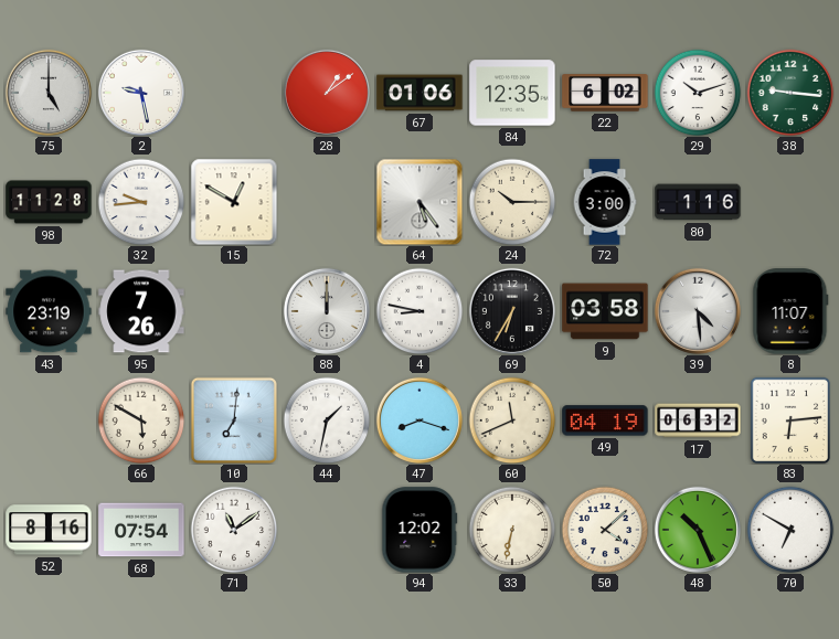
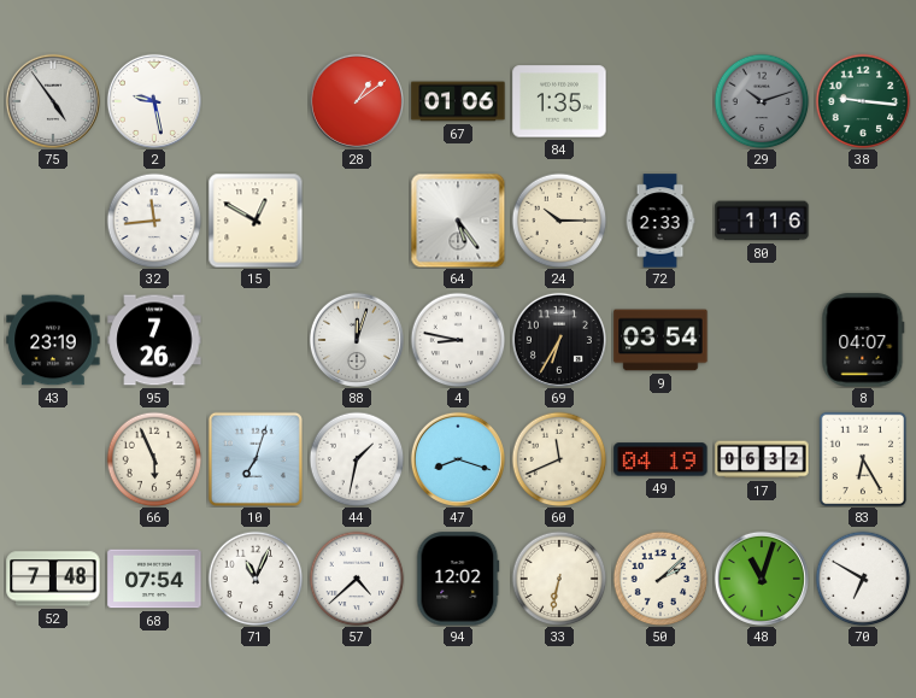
75: 5:00 -> 4:54
84: 12:35 -> 1:35
22: 6:02 -> none
29 dial: white -> grey
98: 11:28 -> none
32: 9:44 -> 11:44
72: 3:00 -> 2:33
88: 12:00 -> 12:03
9: 03:58 -> 03:54
39: 4:29 -> none
8: 11:07 -> 04:07
66: 5:50 -> 5:56
10: 7:01 -> 7:03
83: 6:14 -> 6:25
52: 8:16 -> 7:48
71: 11:09 -> 11:04
57: none -> 4:38
50: 4:08 -> 2:08
48: 10:26 -> 11:03
